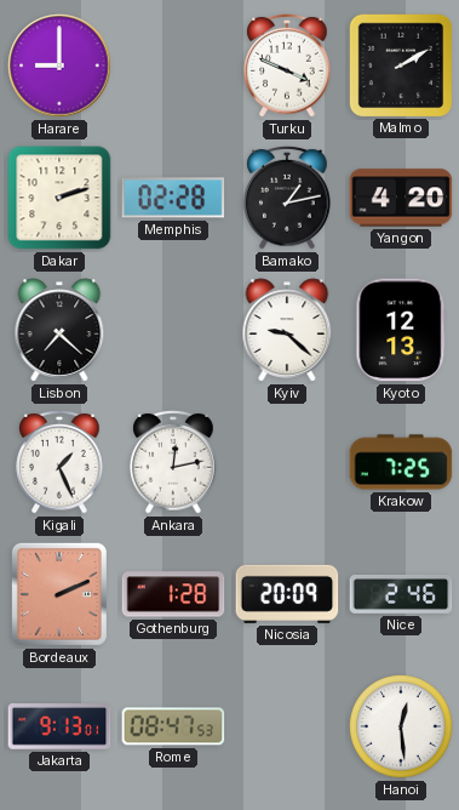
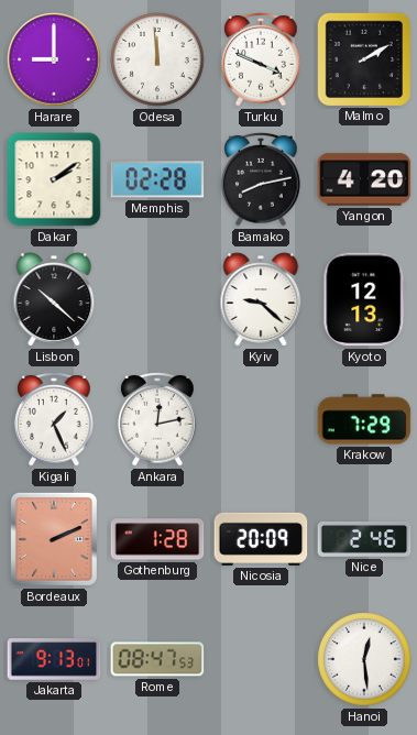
Odesa: none -> 11:59
Dakar: 2:12 -> 2:09
Bamako: 1:13 -> 8:13
Lisbon: 7:22 -> 10:22
Krakow: 7:25 -> 7:29
